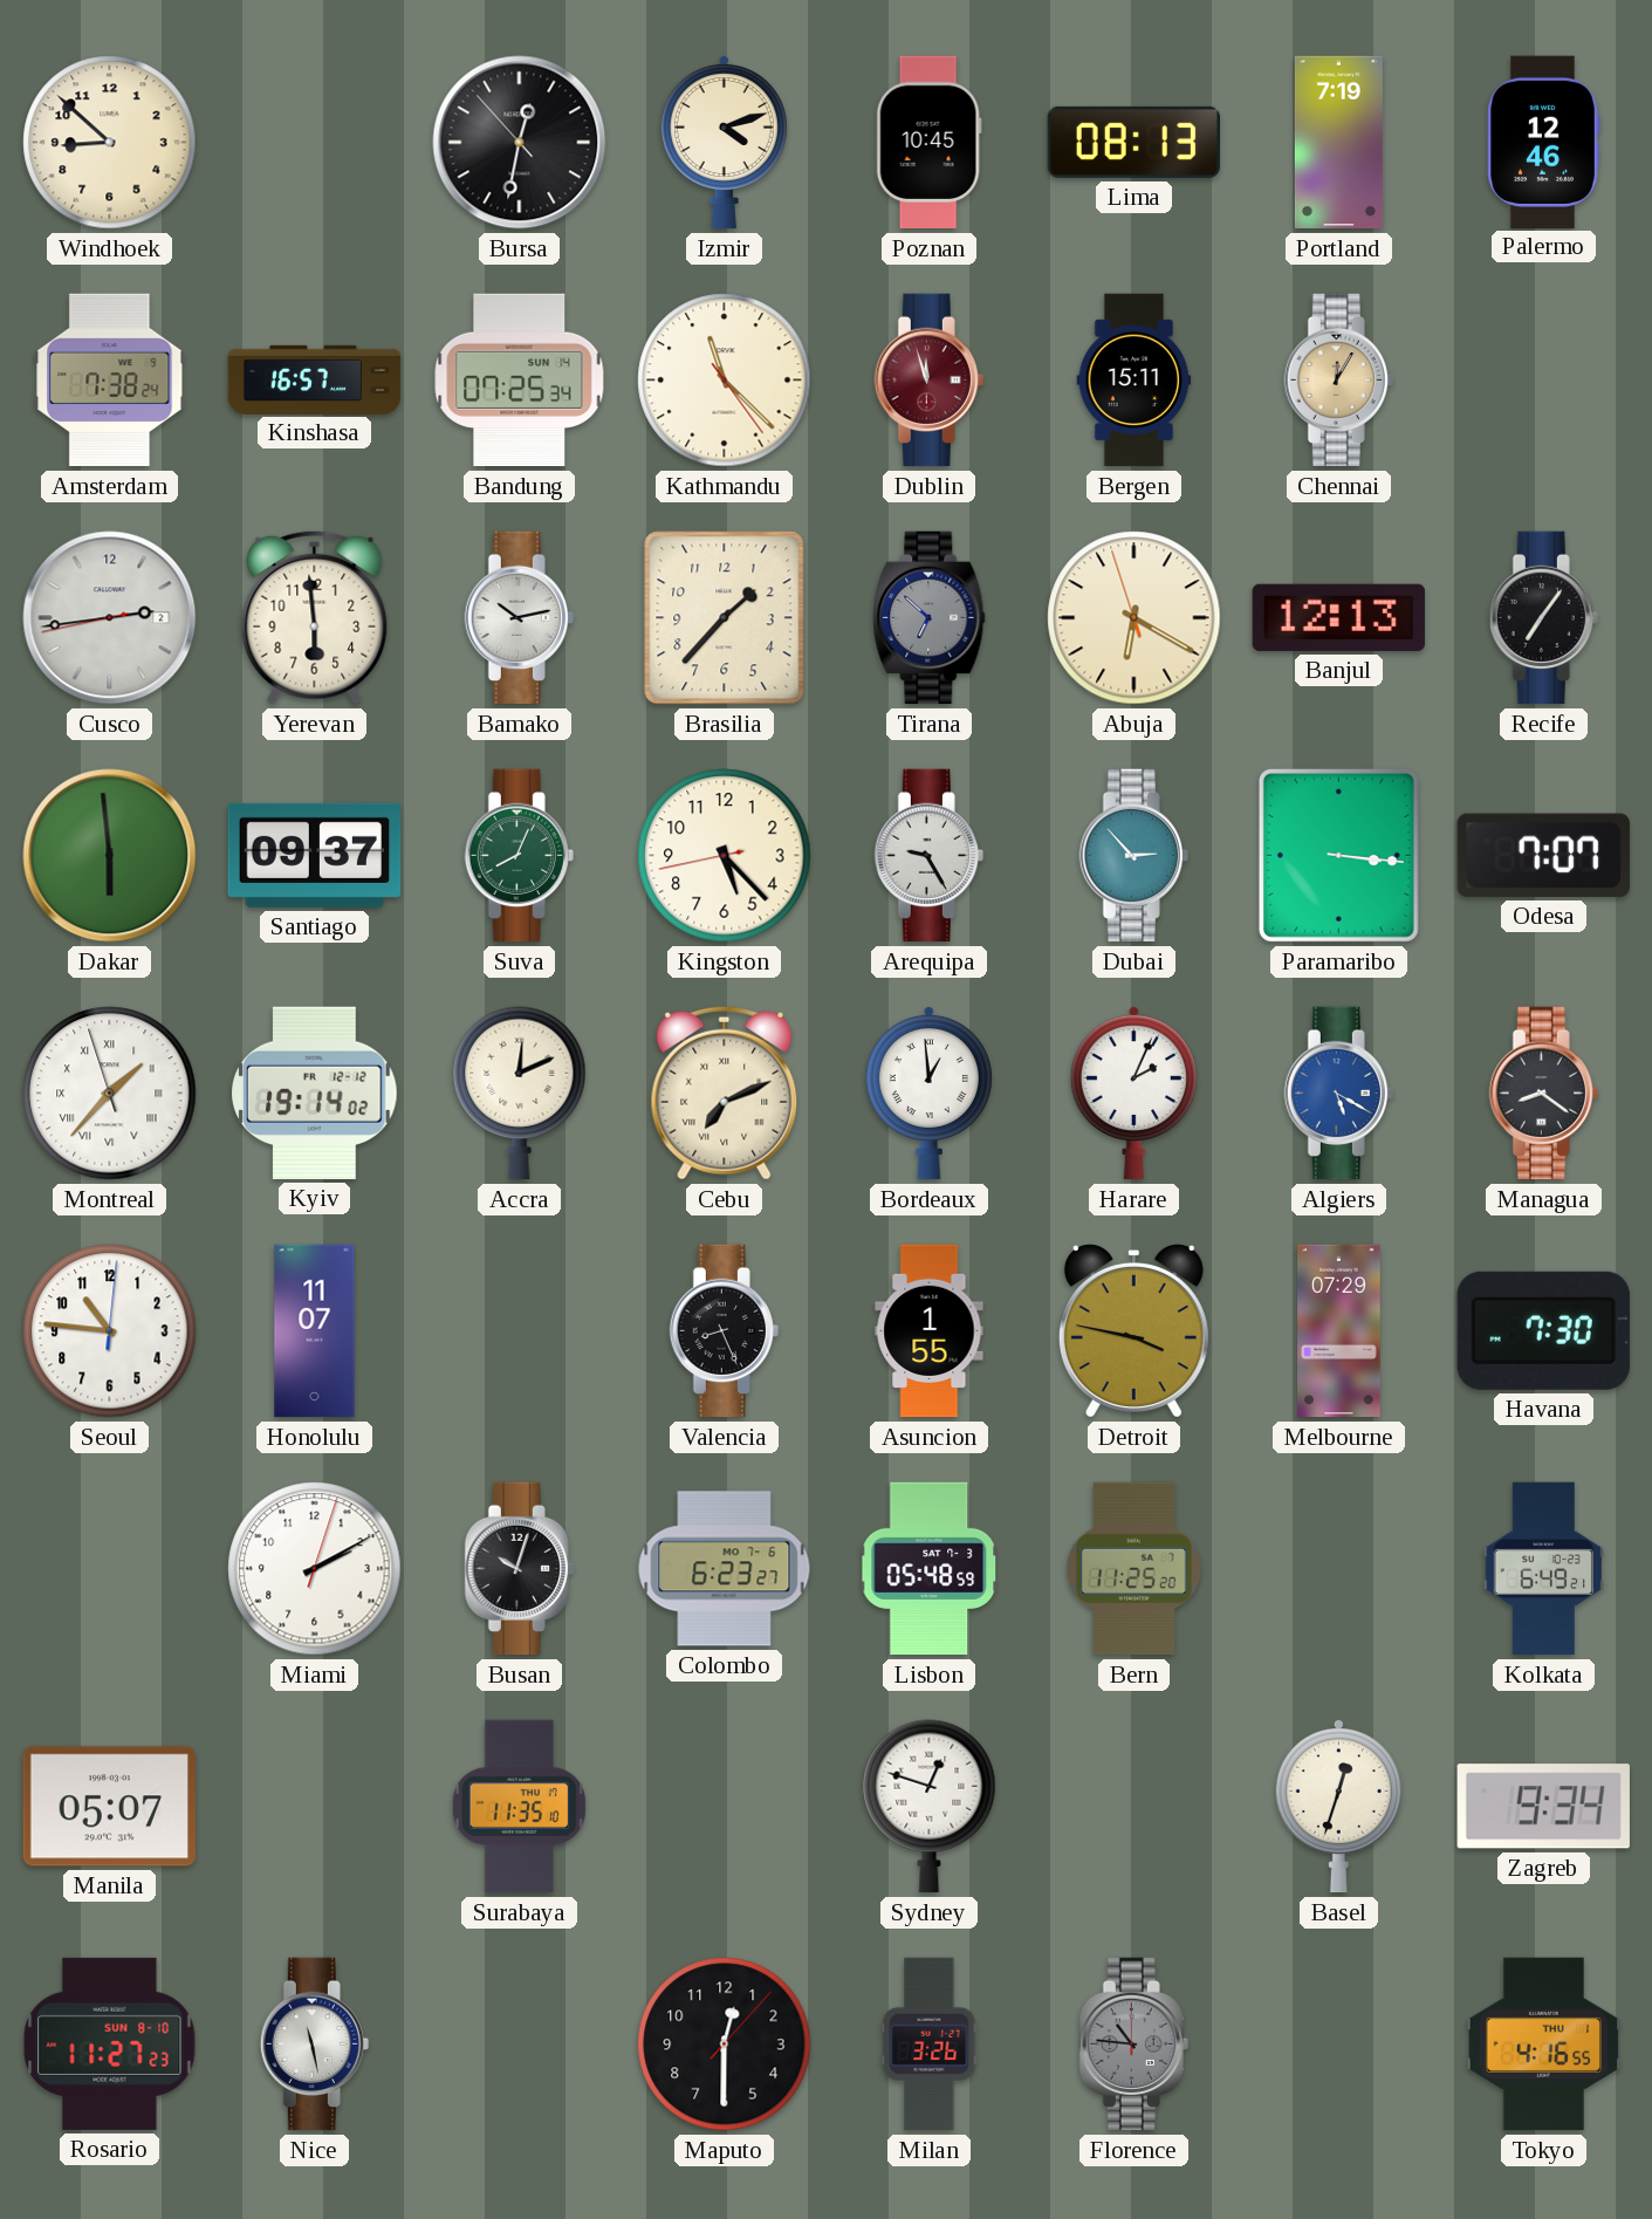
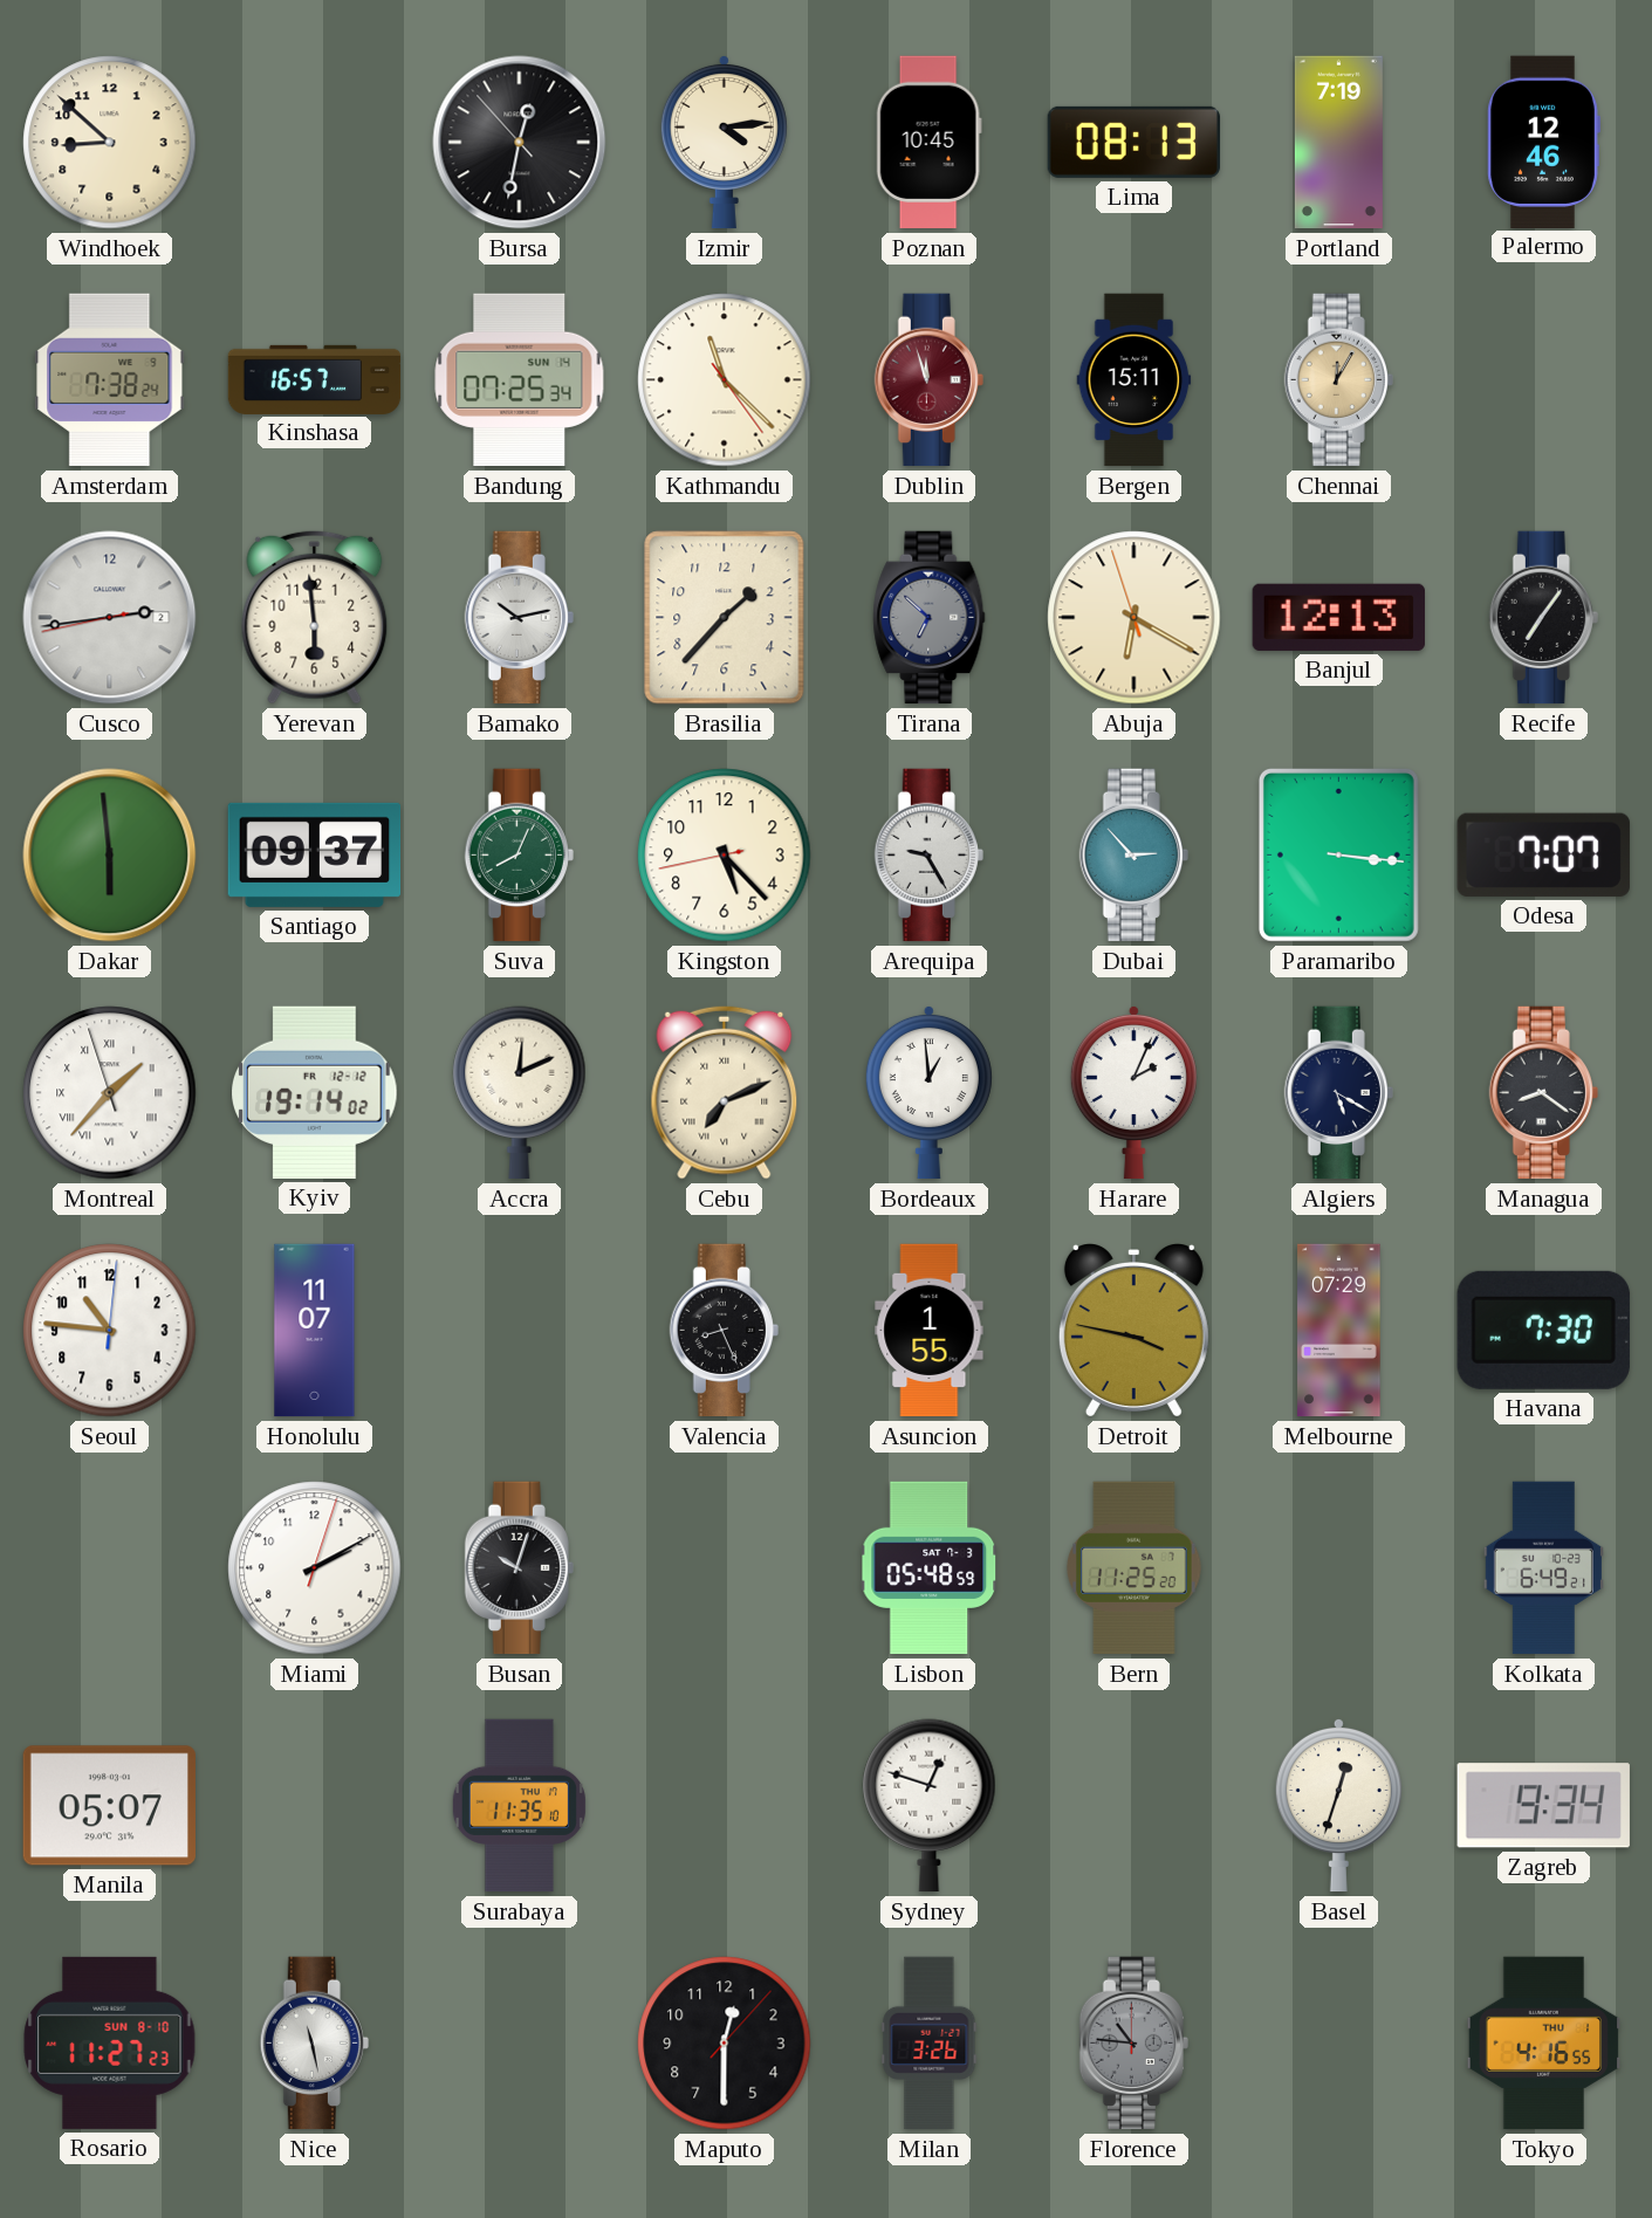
Izmir: 4:12 -> 4:14
Algiers dial: blue -> navy
Colombo: 6:23 -> none
